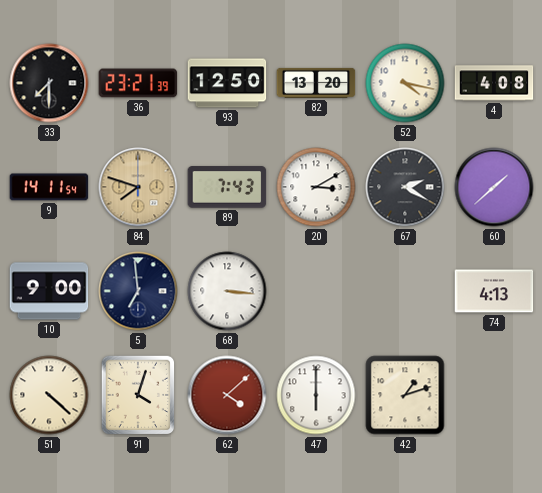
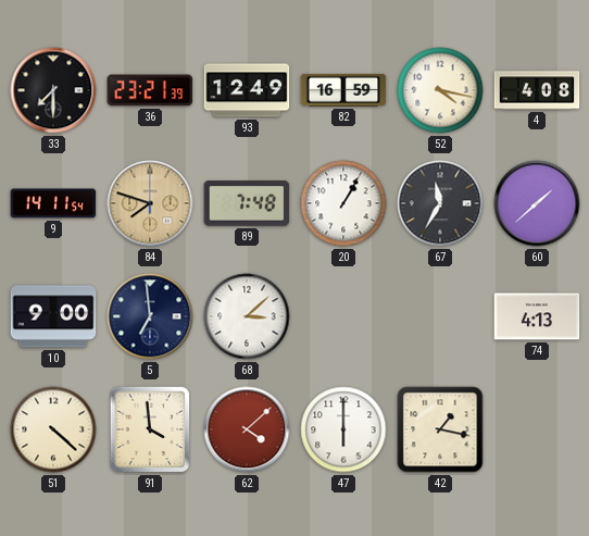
93: 12:50 -> 12:49
82: 13:20 -> 16:59
89: 7:43 -> 7:48
20: 3:10 -> 1:05
67: 2:20 -> 11:35
68: 3:16 -> 3:08
91: 4:03 -> 3:59
42: 1:12 -> 1:17
